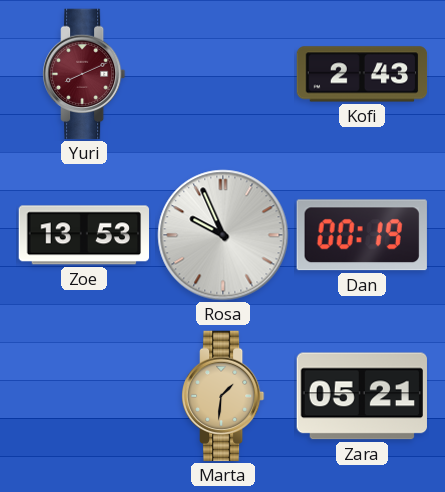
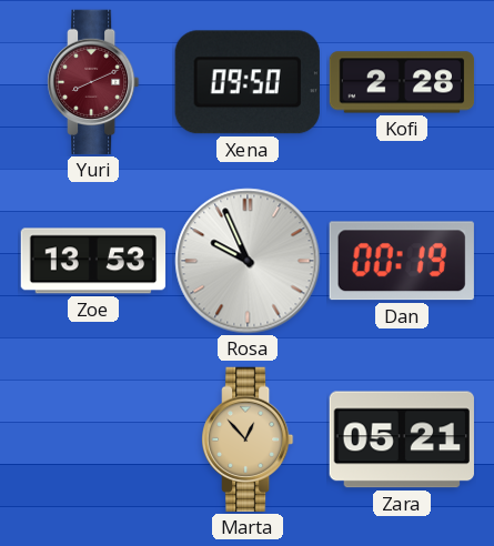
Xena: none -> 09:50
Kofi: 2:43 -> 2:28
Marta: 1:31 -> 12:53
